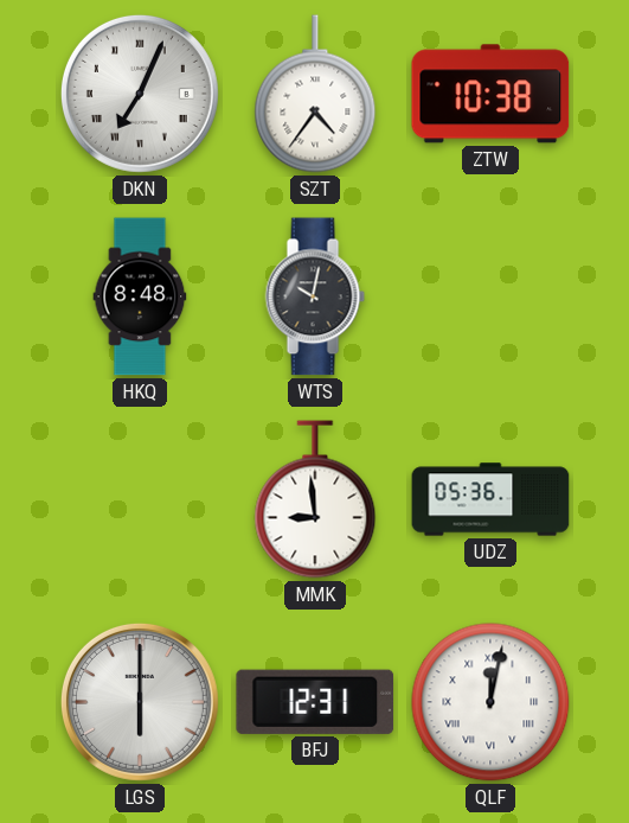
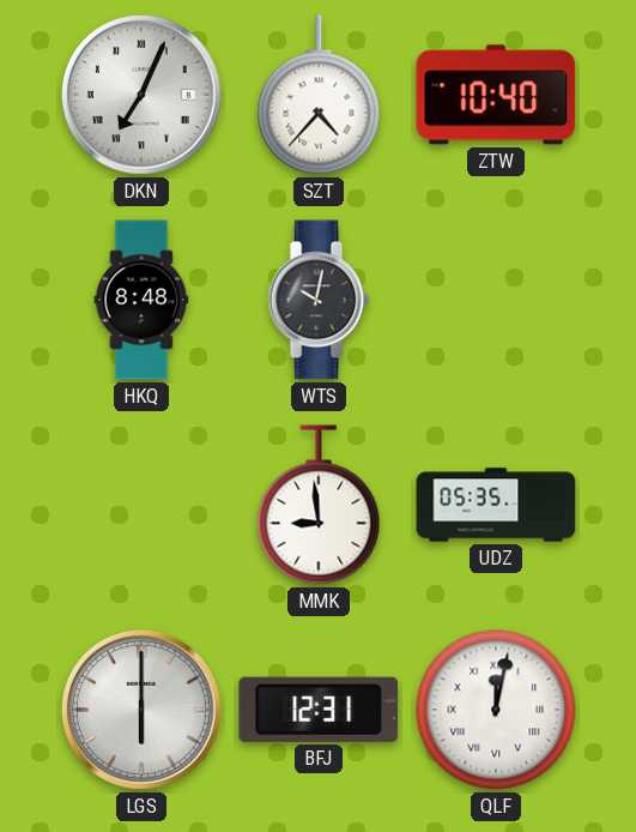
SZT: 4:36 -> 4:37
ZTW: 10:38 -> 10:40
UDZ: 05:36 -> 05:35
